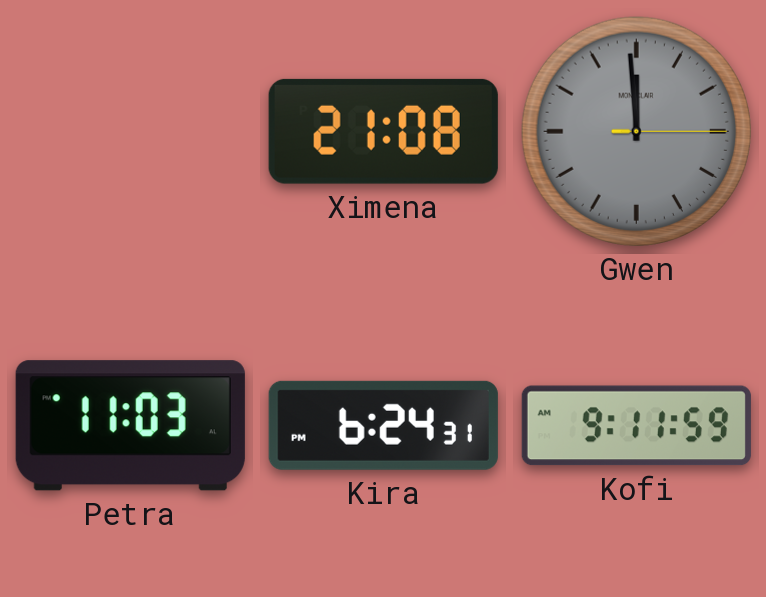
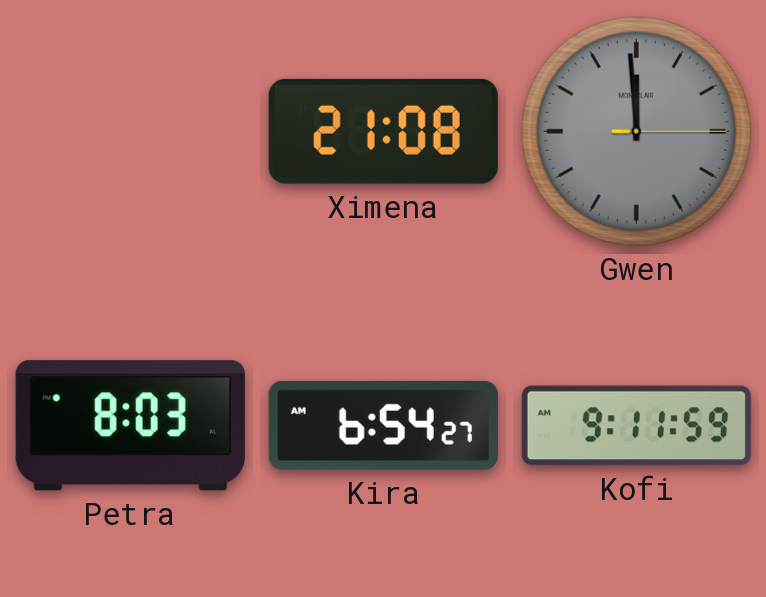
Petra: 11:03 -> 8:03
Kira: 6:24 -> 6:54
